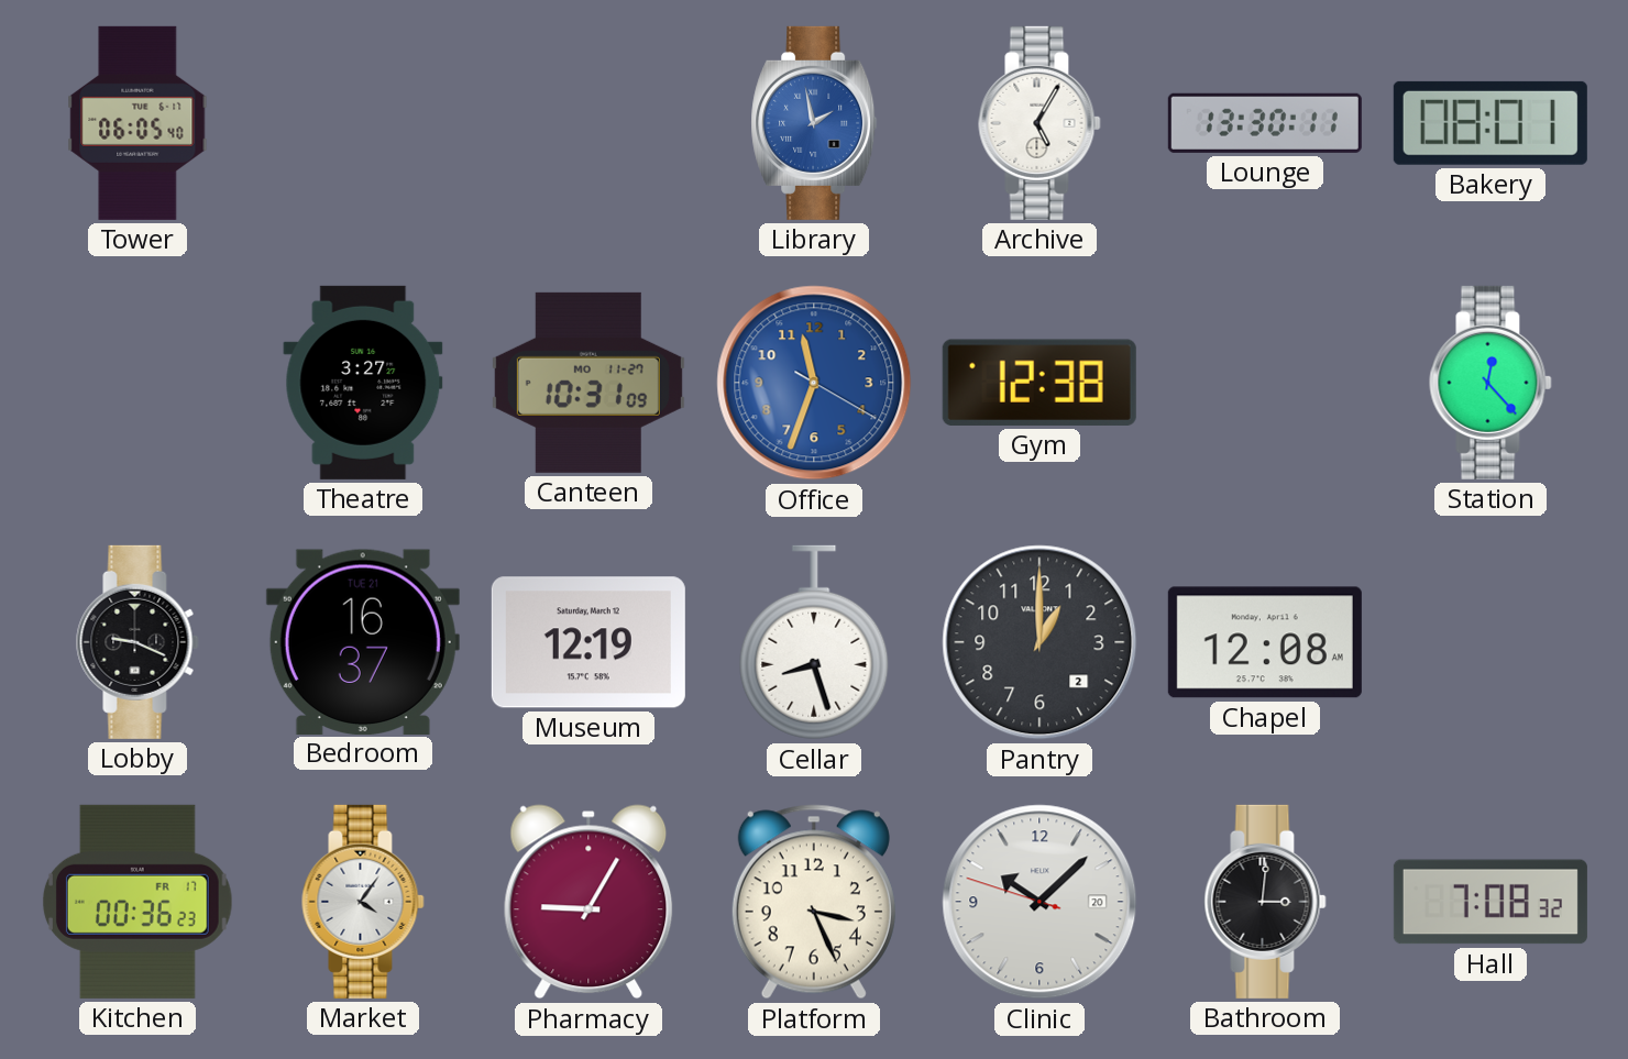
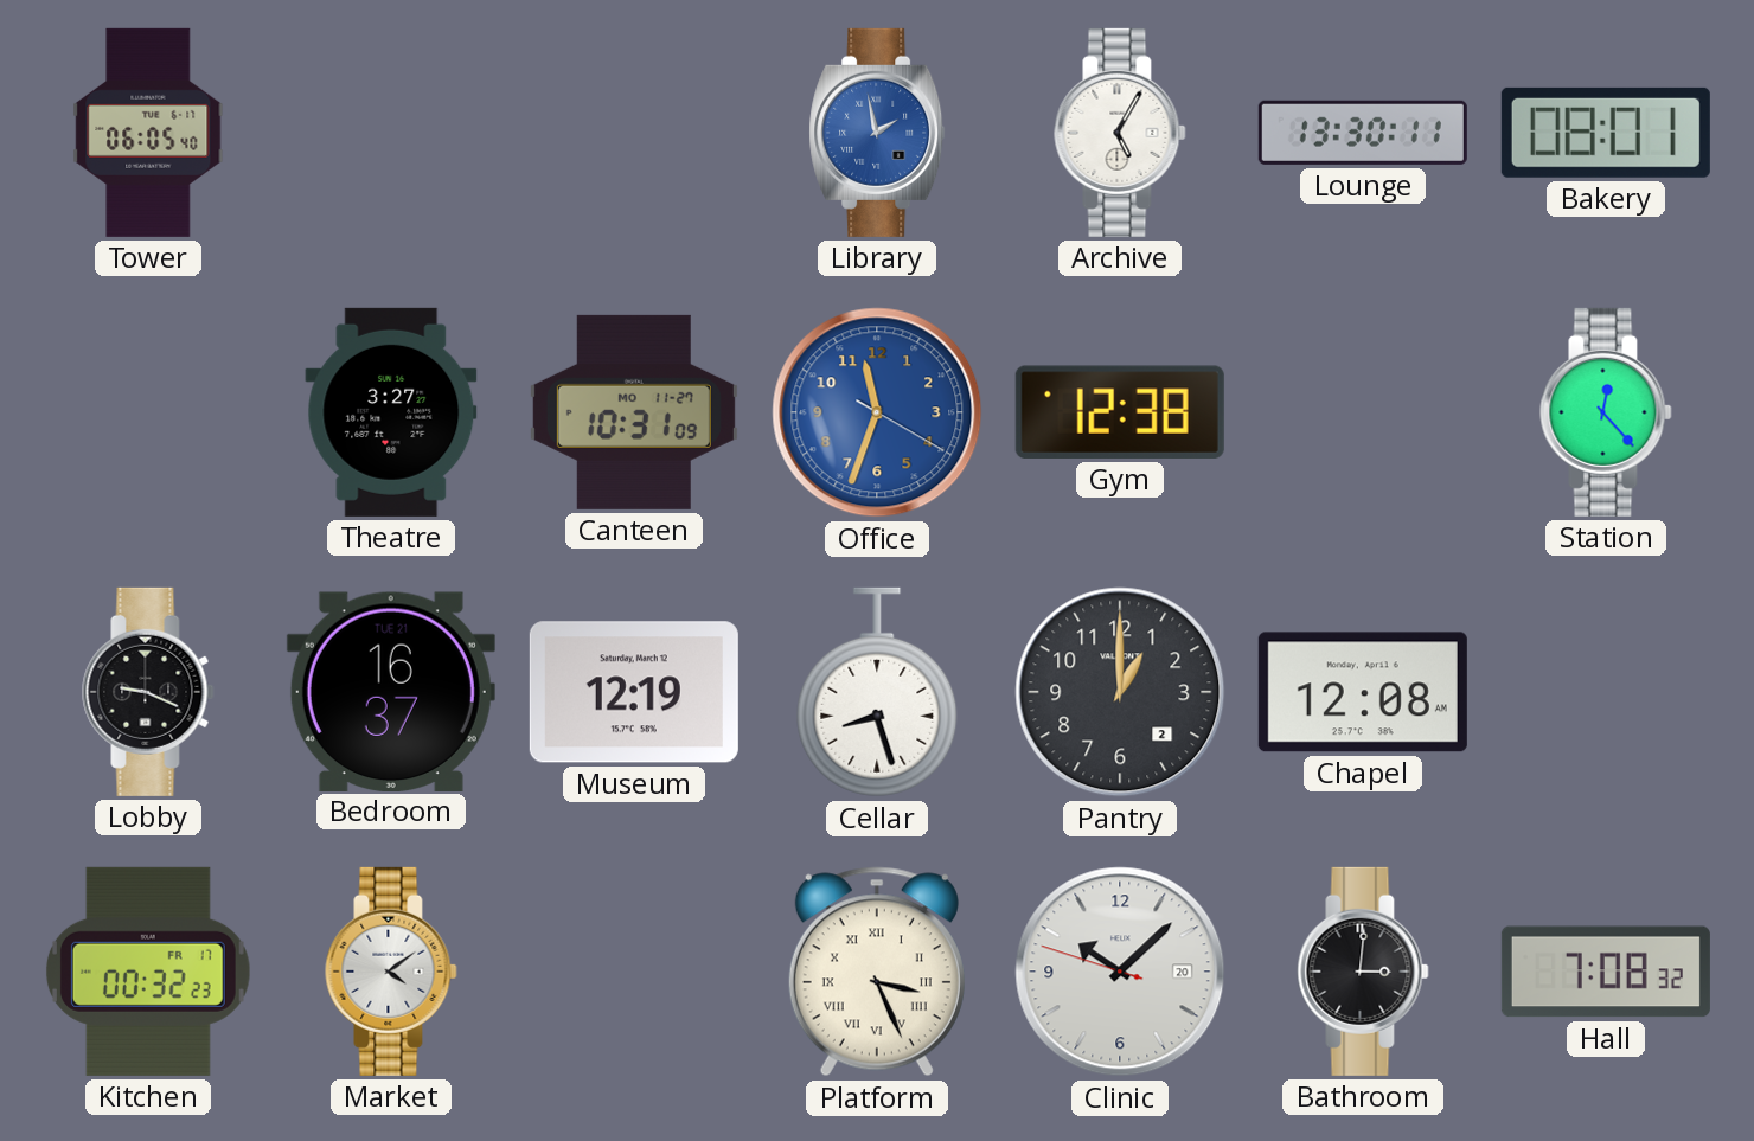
Kitchen: 00:36 -> 00:32
Market: 4:06 -> 4:09
Pharmacy: 9:05 -> none
Platform numerals: Arabic -> Roman
